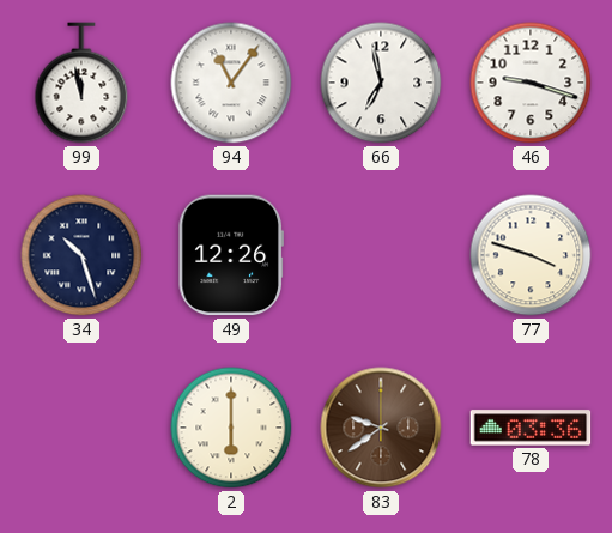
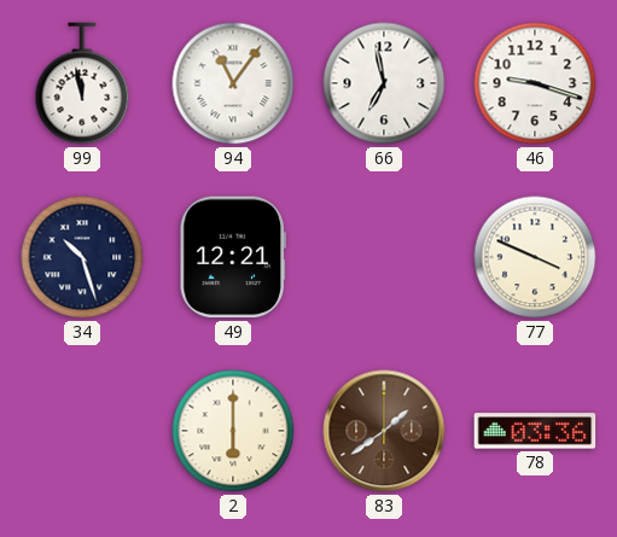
49: 12:26 -> 12:21
77: 3:48 -> 3:49
83: 9:39 -> 1:39
